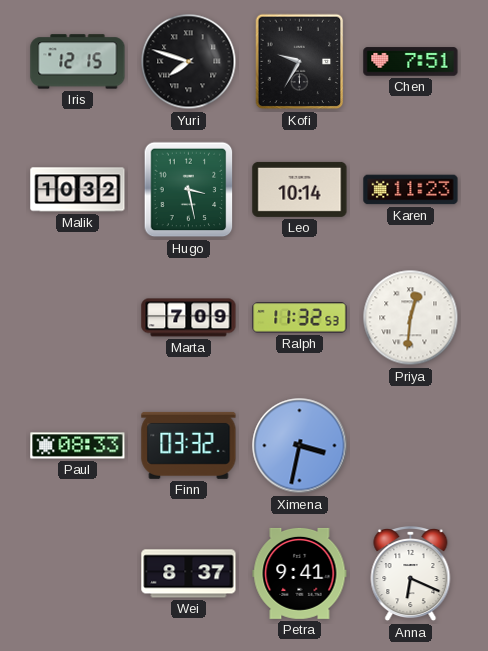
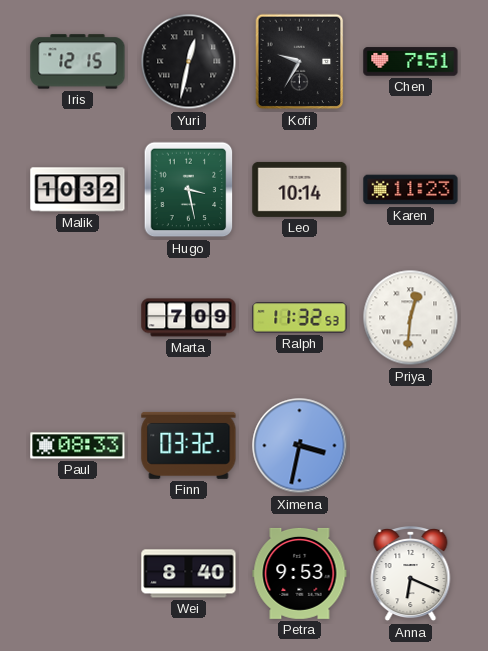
Yuri: 7:48 -> 12:32
Wei: 8:37 -> 8:40
Petra: 9:41 -> 9:53
